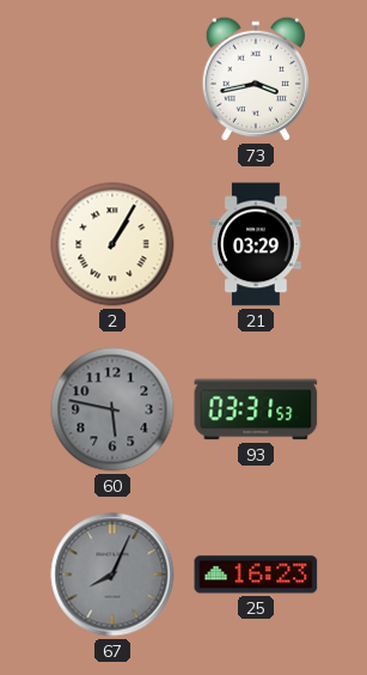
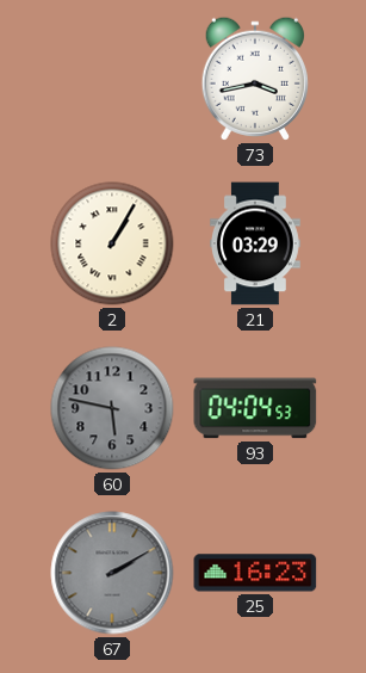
93: 03:31 -> 04:04
67: 8:04 -> 2:10
